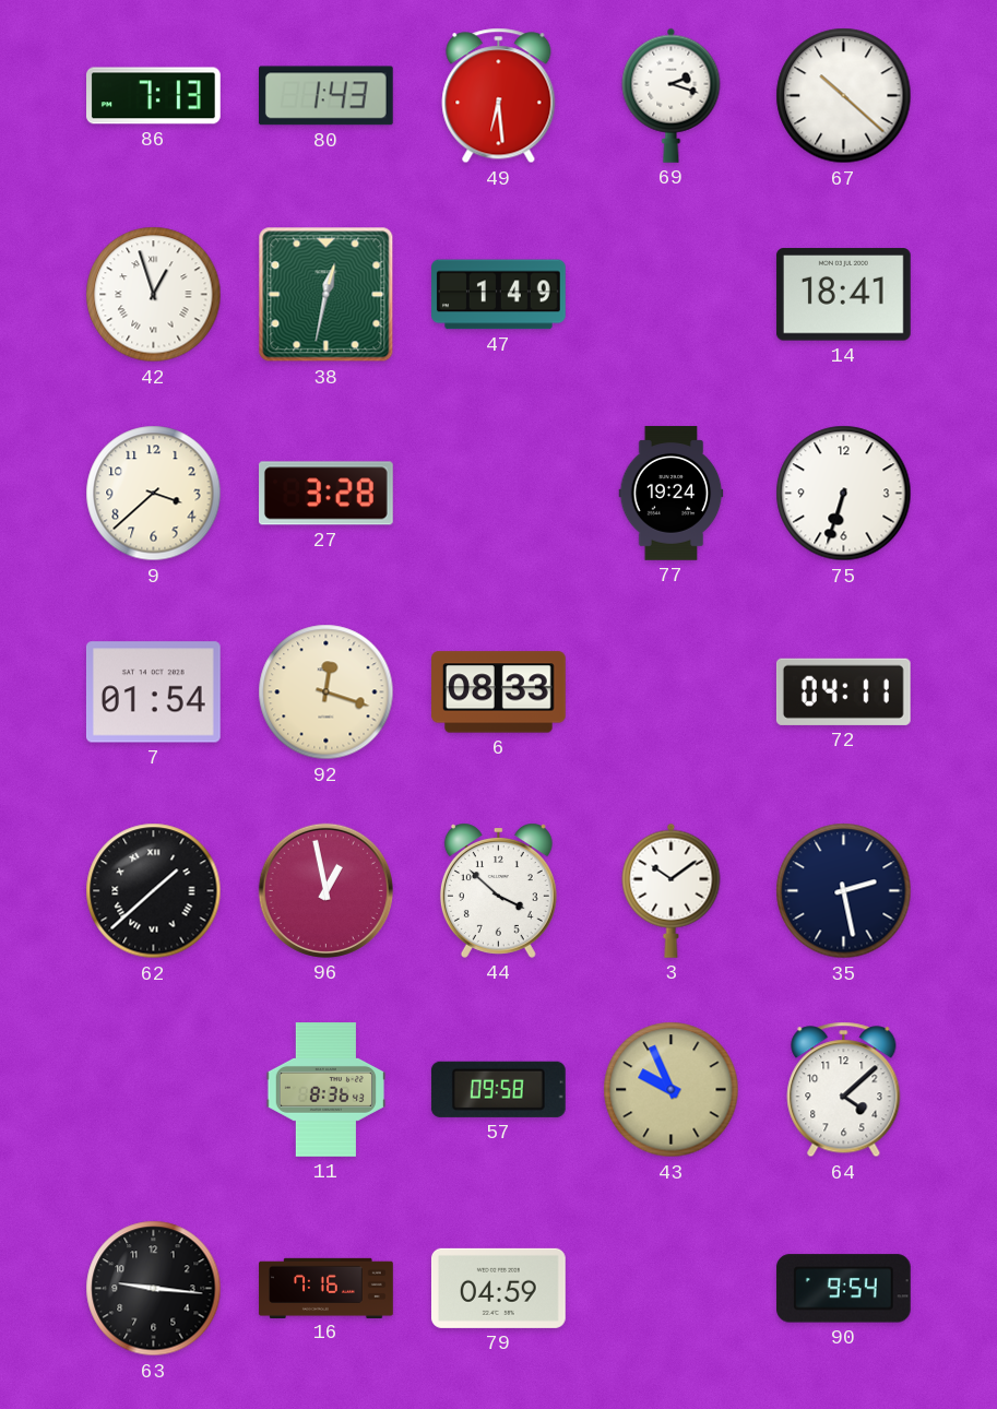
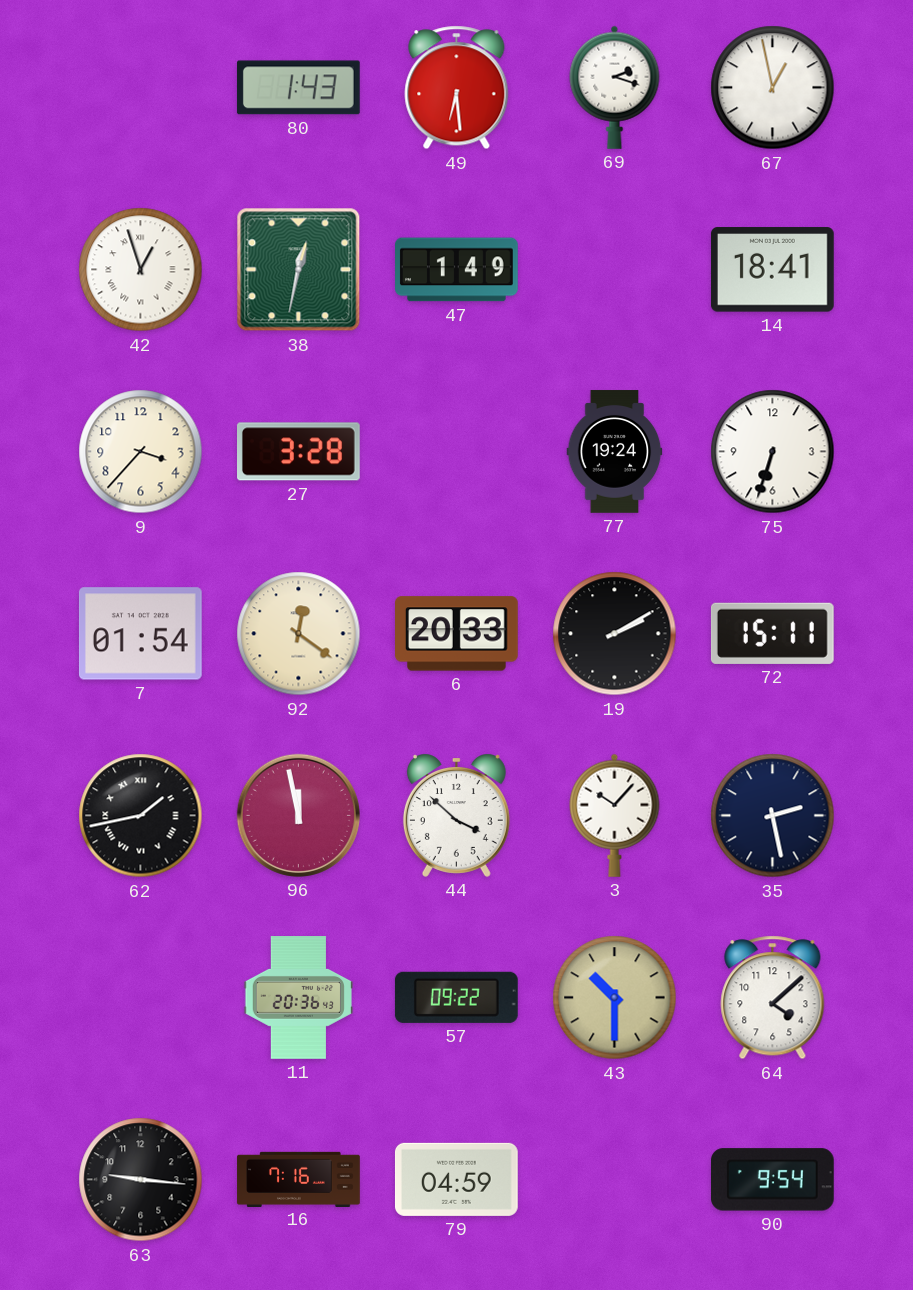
86: 7:13 -> none
67: 10:22 -> 12:58
9: 3:38 -> 3:37
92: 12:18 -> 12:21
6: 08:33 -> 20:33
19: none -> 2:10
72: 04:11 -> 15:11
62: 1:38 -> 1:43
96: 12:58 -> 11:58
3: 10:09 -> 10:07
11: 8:36 -> 20:36
57: 09:58 -> 09:22
43: 9:56 -> 10:30
